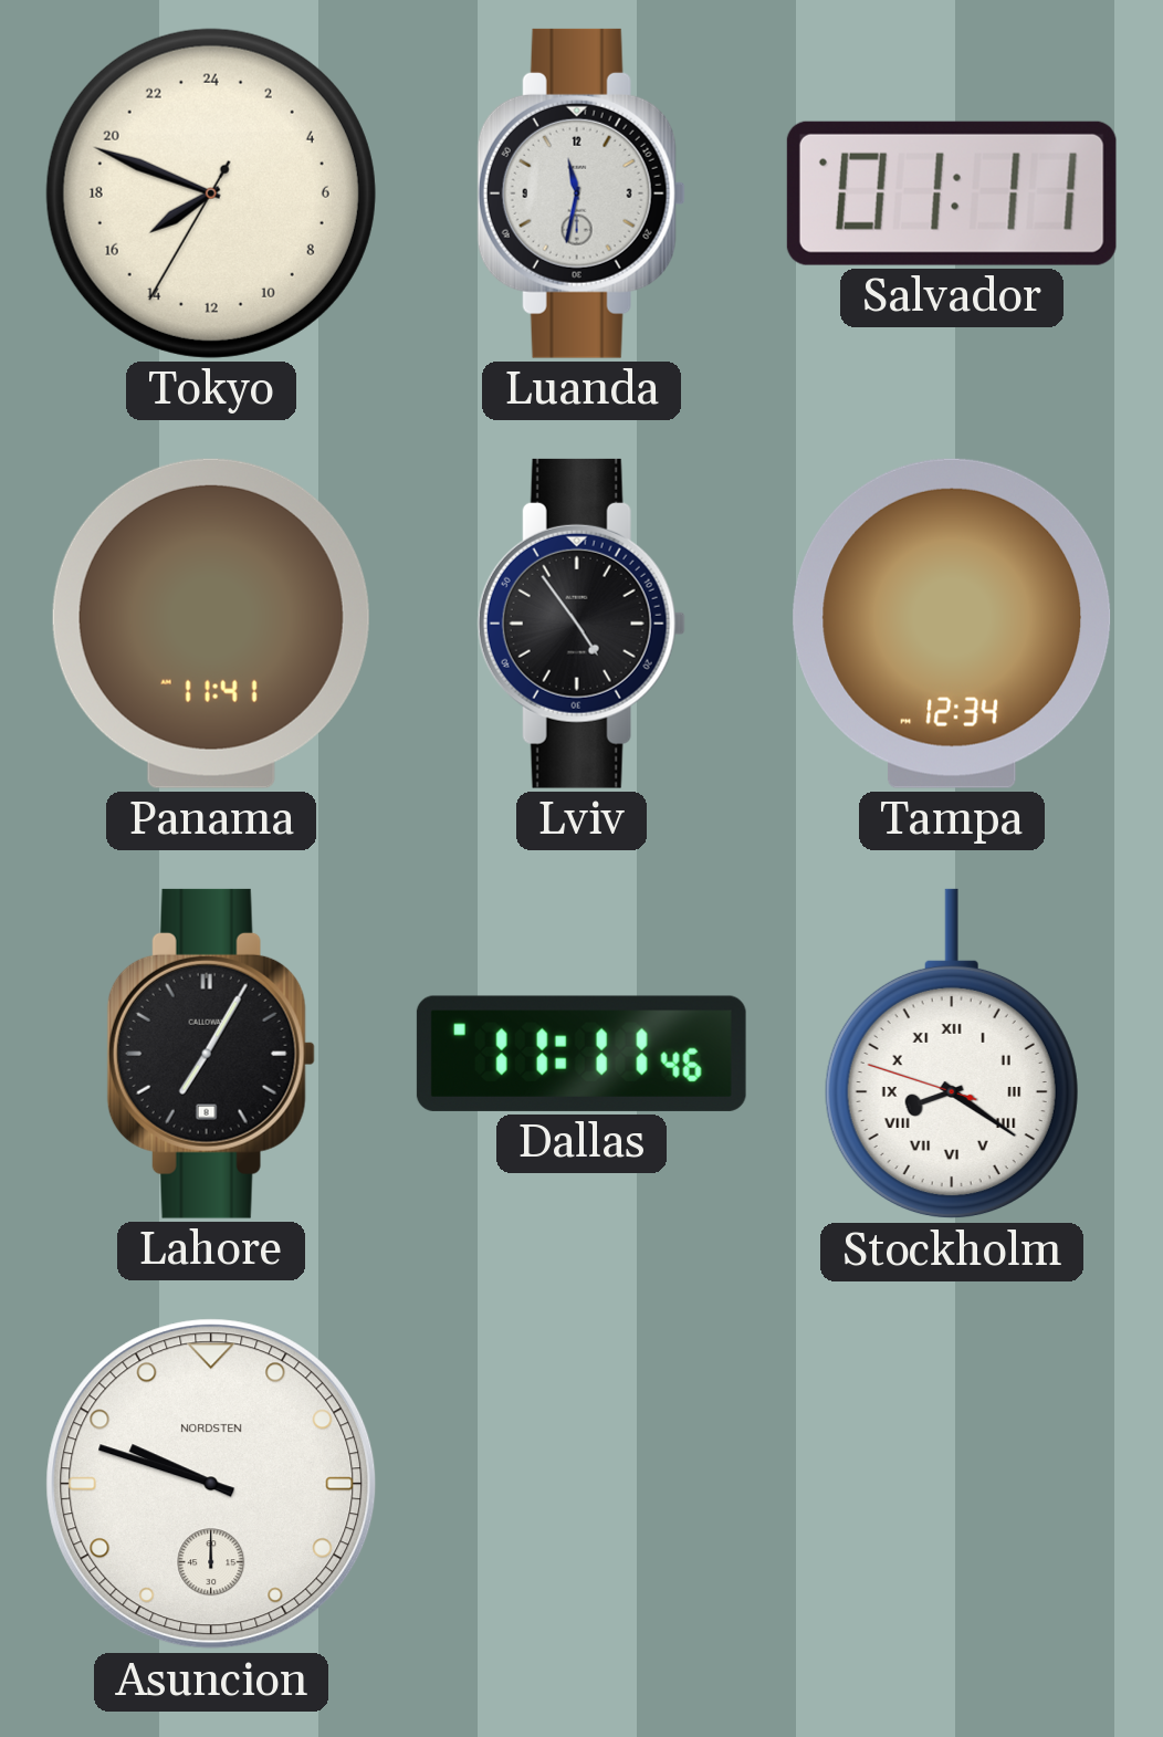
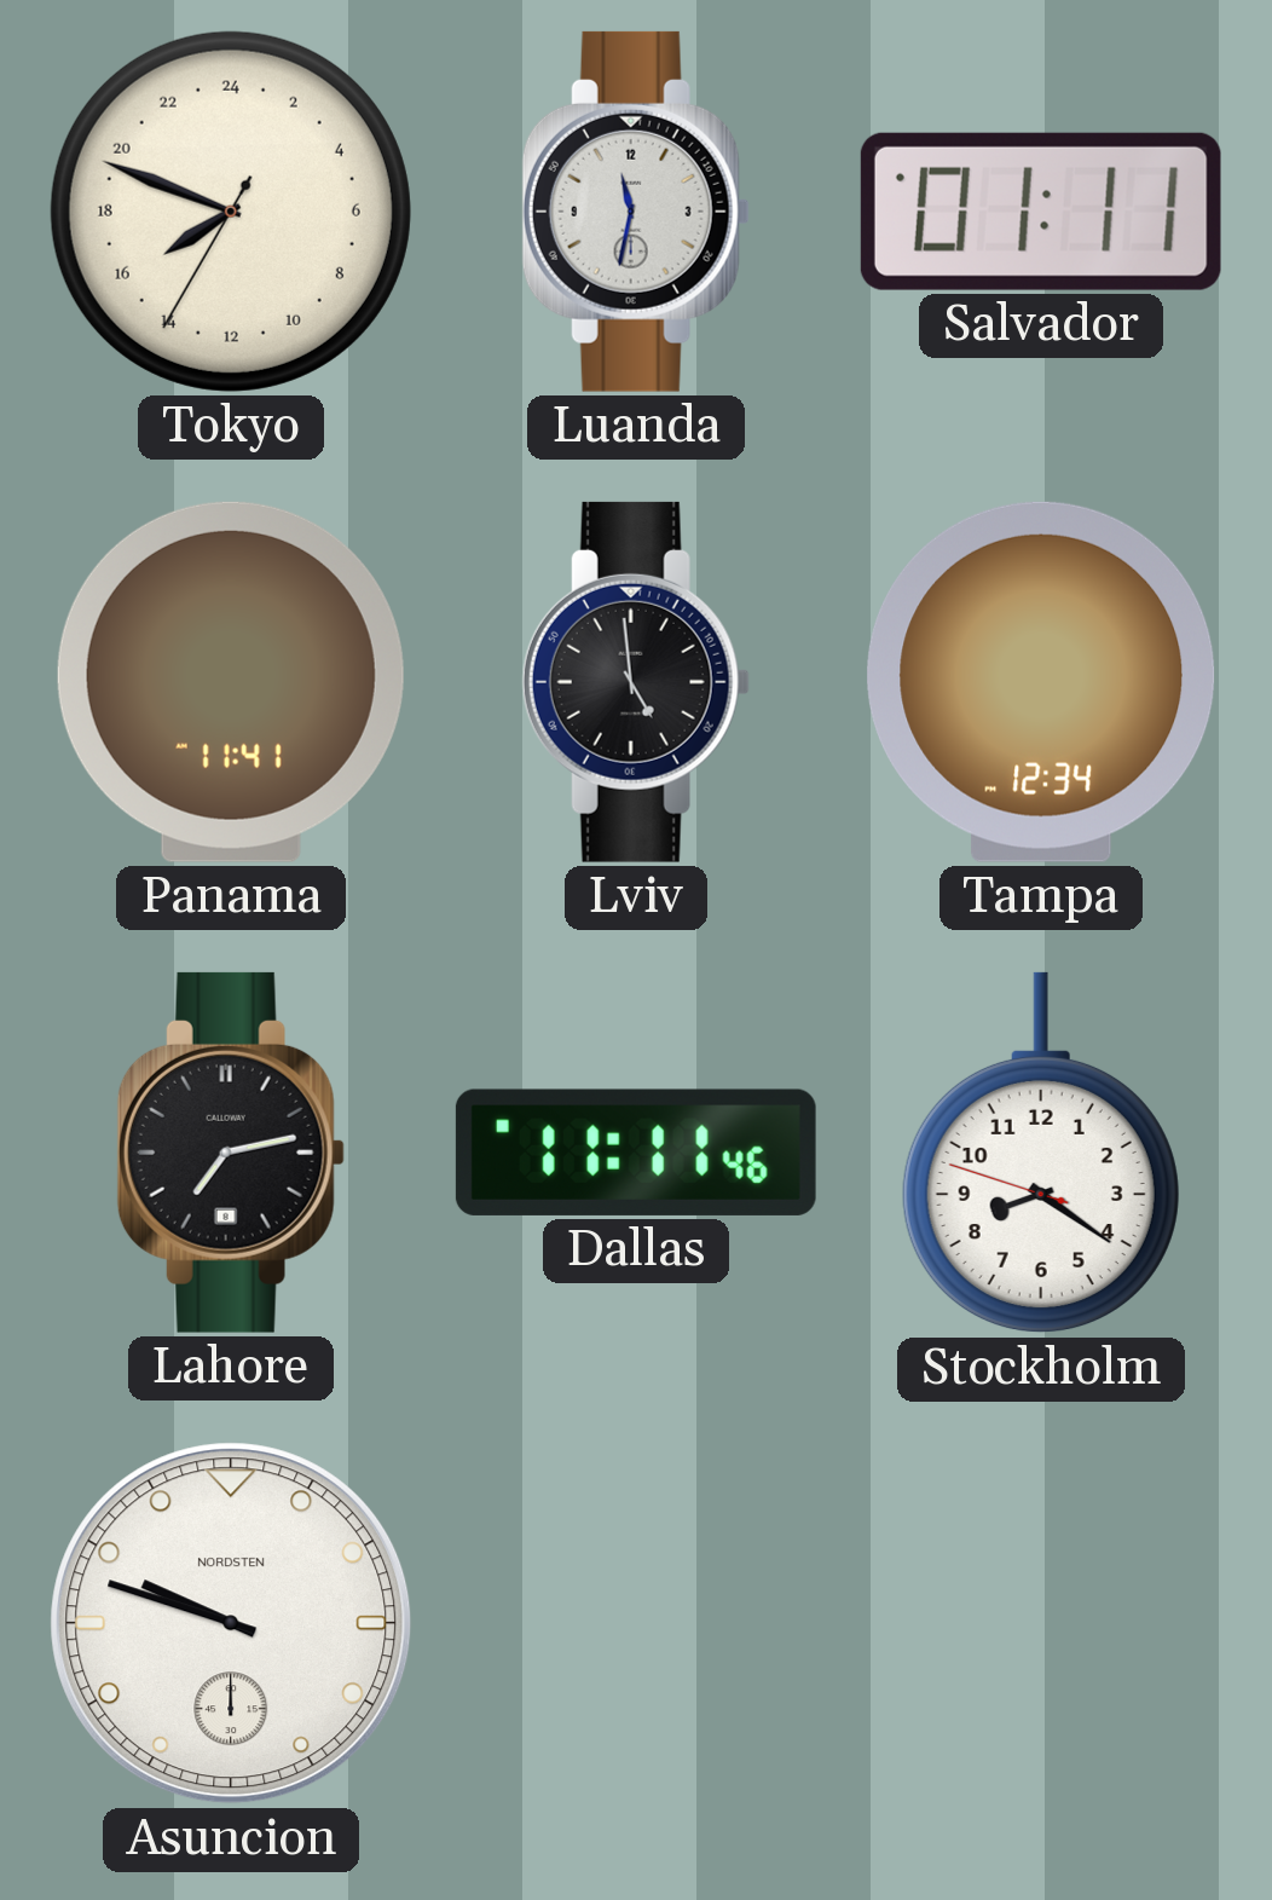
Lviv: 4:54 -> 4:59
Lahore: 7:05 -> 7:13
Stockholm numerals: Roman -> Arabic
